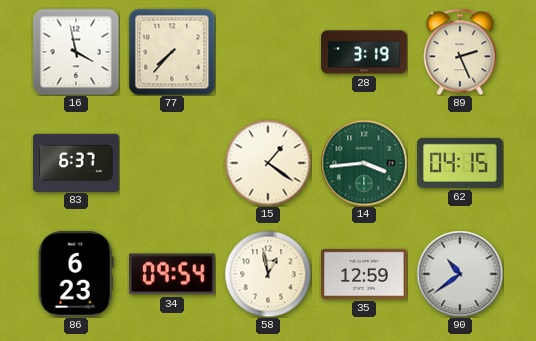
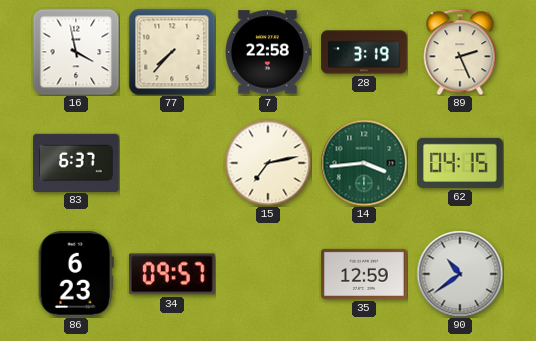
7: none -> 22:58
15: 1:21 -> 7:13
34: 09:54 -> 09:57
58: 12:58 -> none
